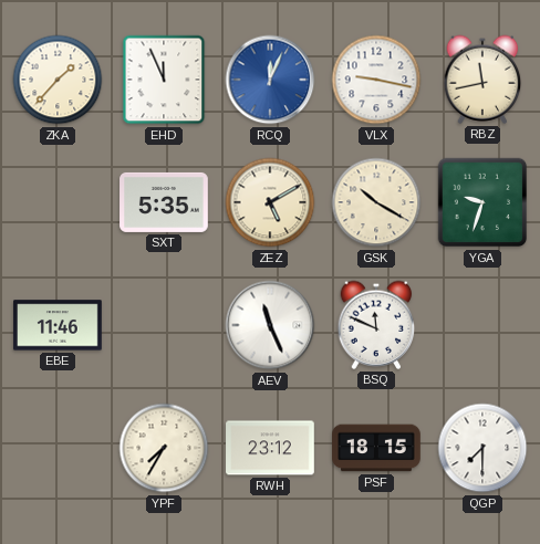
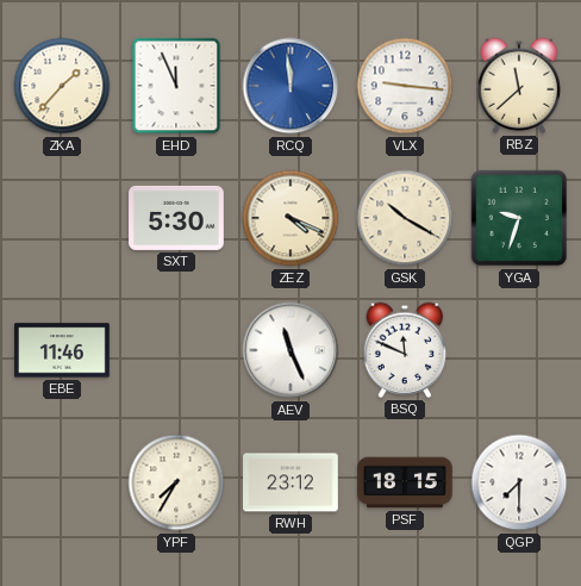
RCQ: 12:04 -> 11:59
VLX: 9:17 -> 9:16
RBZ: 11:43 -> 11:38
SXT: 5:35 -> 5:30
ZEZ: 5:10 -> 4:19
